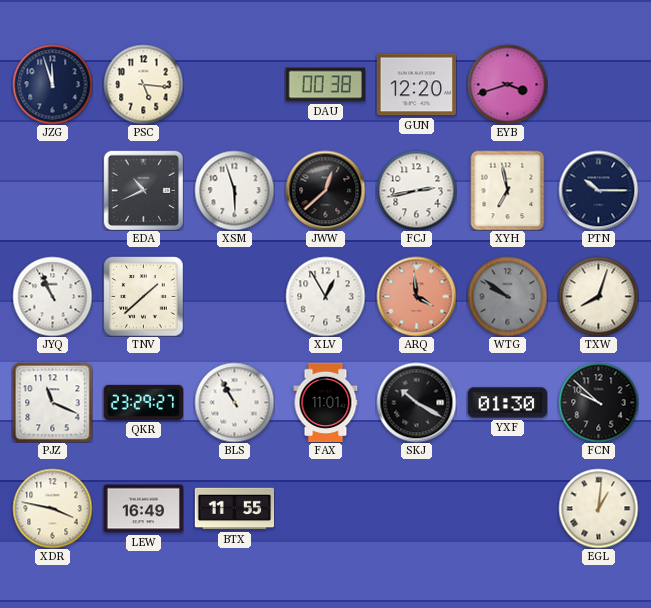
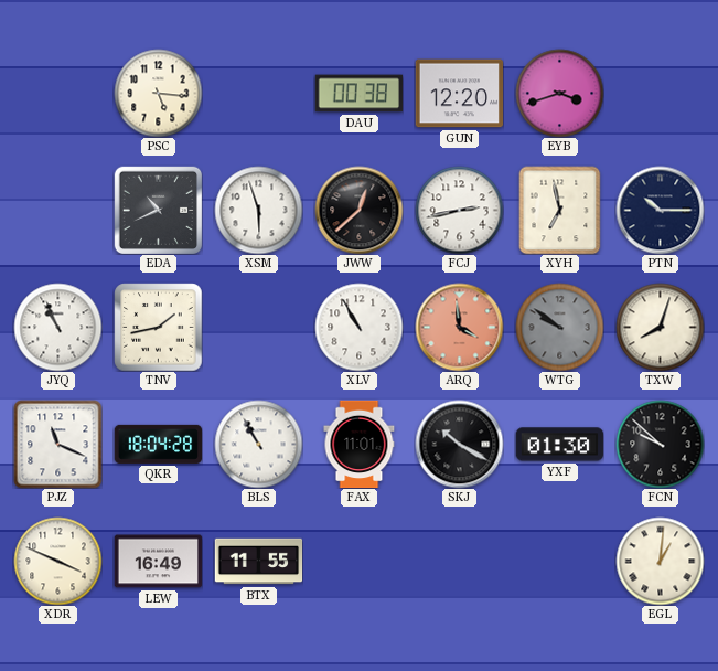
JZG: 11:57 -> none
TNV: 1:38 -> 1:43
XLV: 12:55 -> 10:55
QKR: 23:29 -> 18:04
XDR: 3:47 -> 3:49
